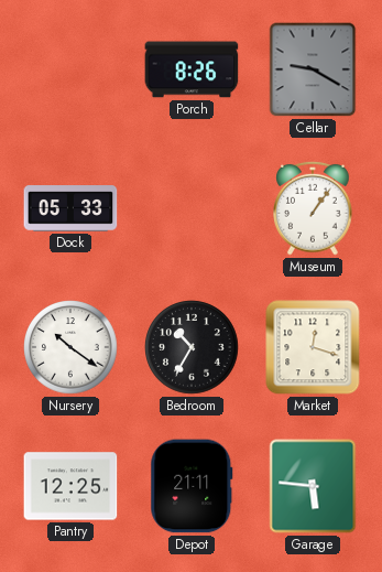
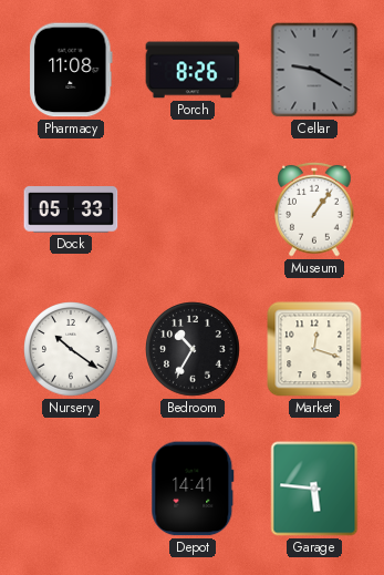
Pharmacy: none -> 11:08
Pantry: 12:25 -> none
Depot: 21:11 -> 14:41
